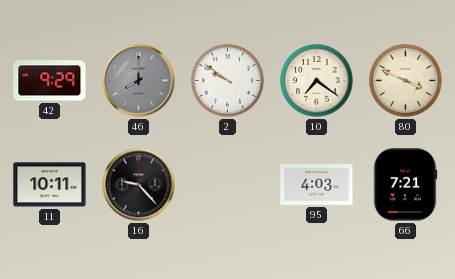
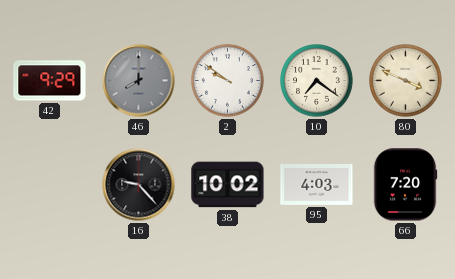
11: 10:11 -> none
38: none -> 10:02
66: 7:21 -> 7:20
